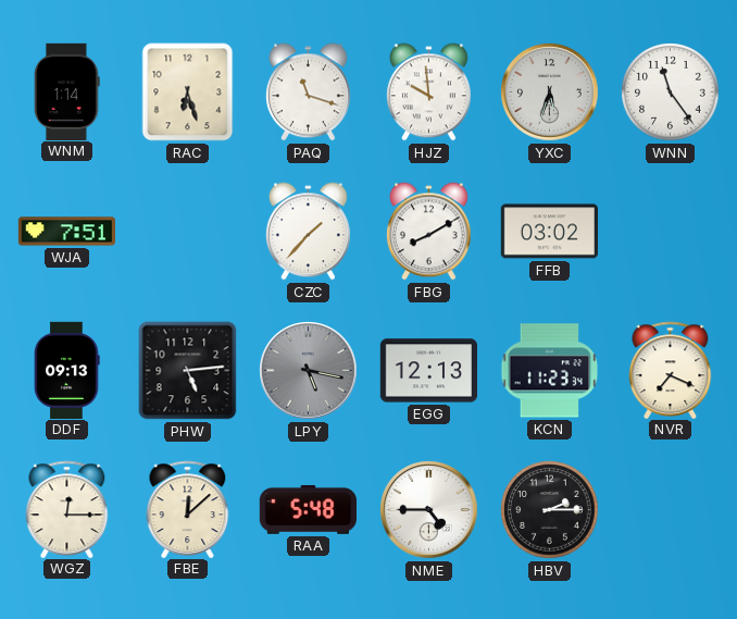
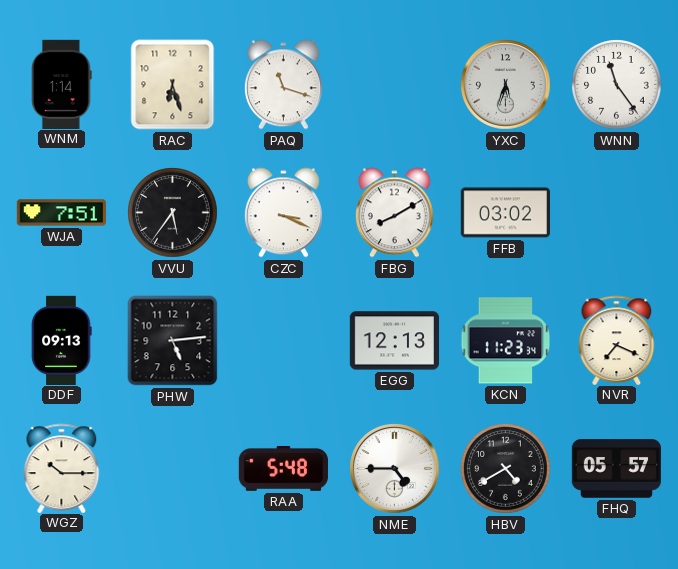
HJZ: 9:59 -> none
VVU: none -> 5:36
CZC: 1:37 -> 3:19
LPY: 5:17 -> none
WGZ: 12:15 -> 10:15
FBE: 12:08 -> none
HBV: 2:15 -> 4:40
FHQ: none -> 05:57
